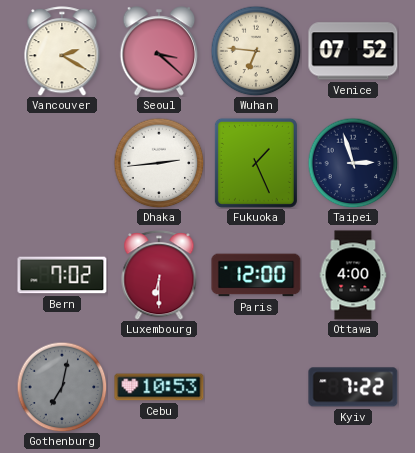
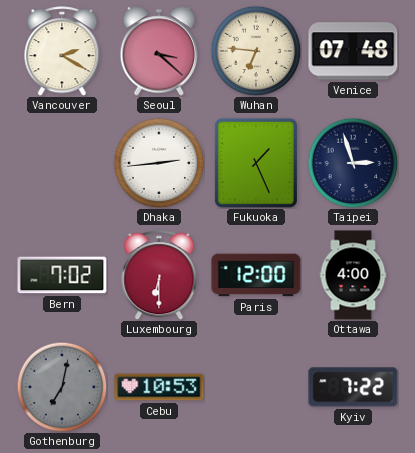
Venice: 07:52 -> 07:48
